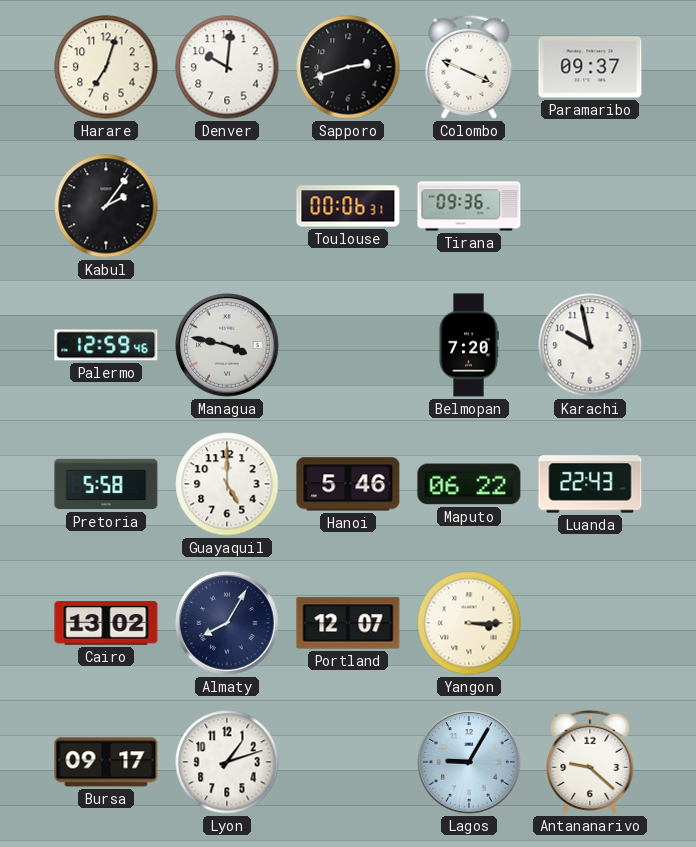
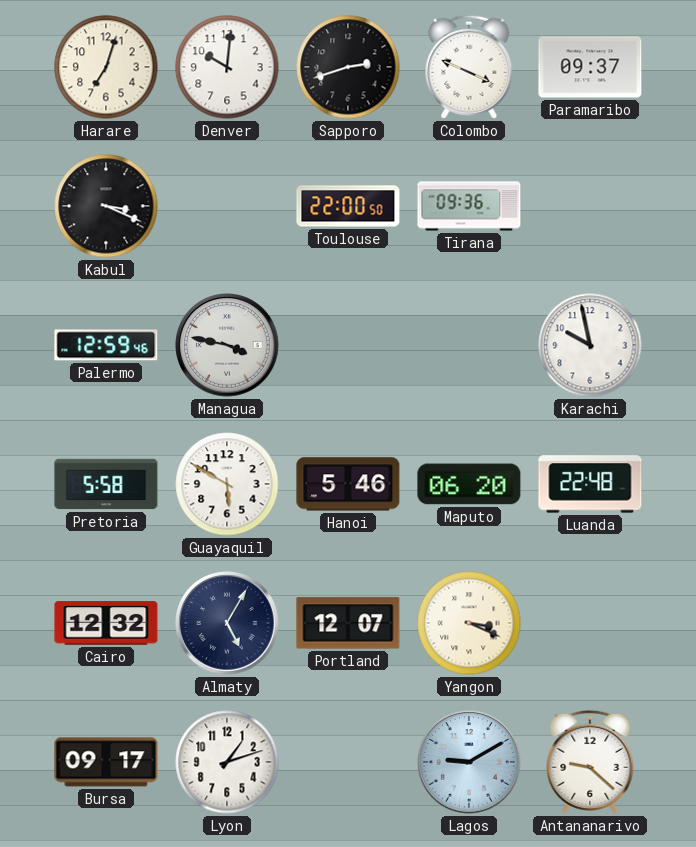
Kabul: 2:06 -> 3:19
Toulouse: 00:06 -> 22:00
Belmopan: 7:20 -> none
Guayaquil: 5:00 -> 5:50
Maputo: 06:22 -> 06:20
Luanda: 22:43 -> 22:48
Cairo: 13:02 -> 12:32
Almaty: 8:05 -> 5:05
Yangon: 3:15 -> 3:19
Lagos: 9:05 -> 9:10
